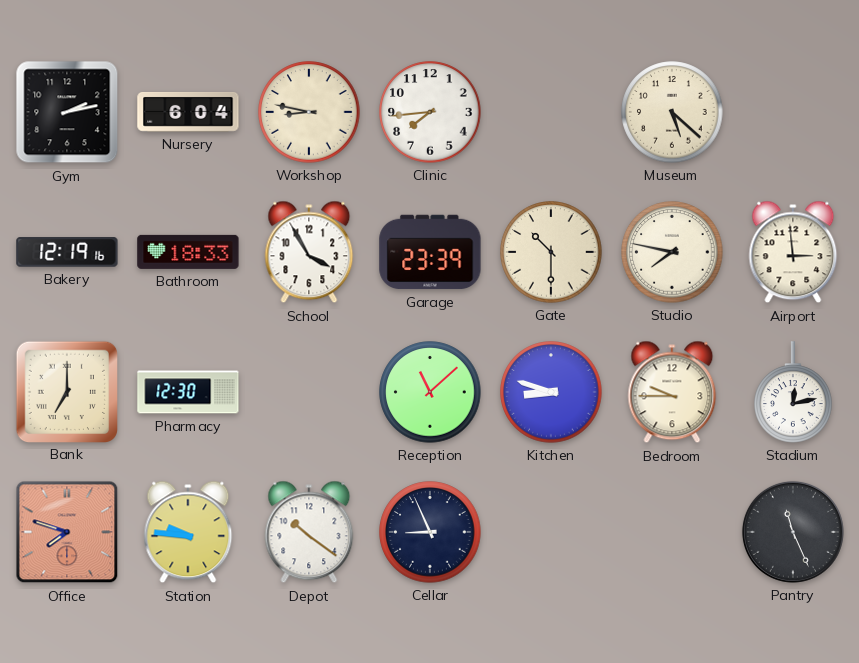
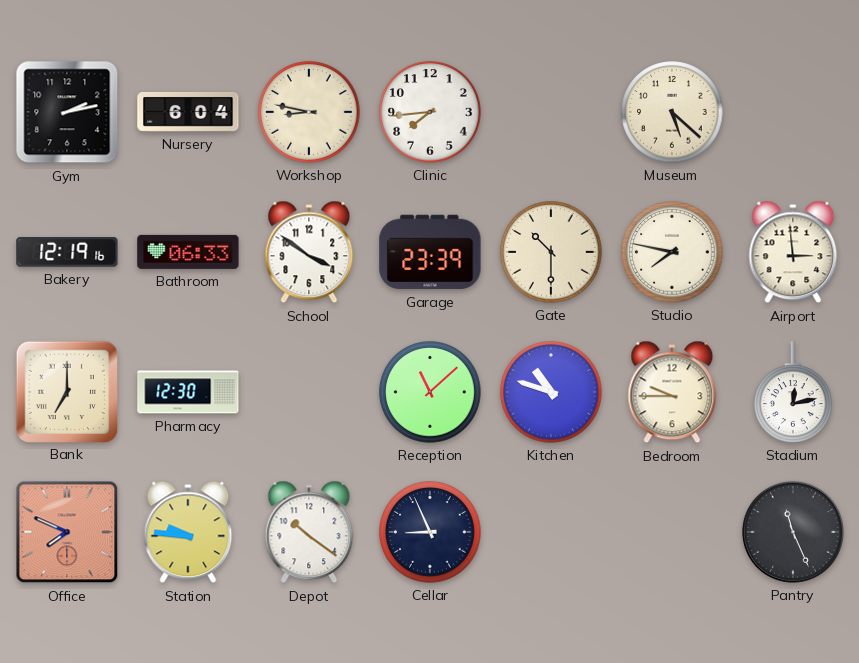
Bathroom: 18:33 -> 06:33
School: 3:55 -> 3:51
Kitchen: 8:48 -> 10:48
Office: 7:48 -> 7:49
